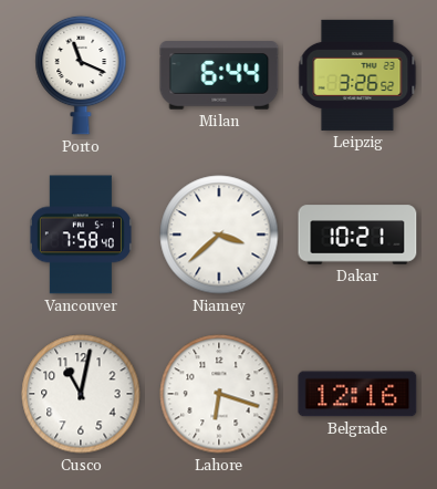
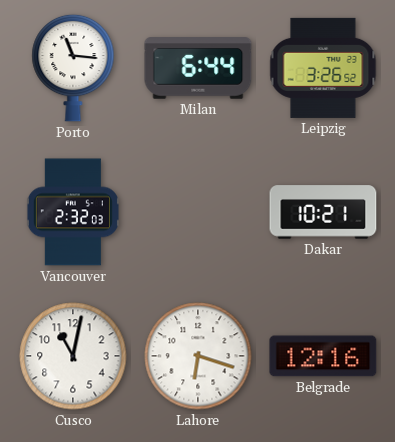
Porto: 11:19 -> 11:16
Vancouver: 7:58 -> 2:32
Niamey: 3:38 -> none
